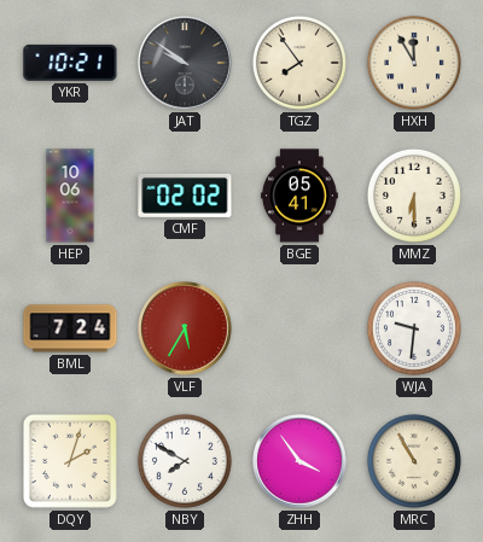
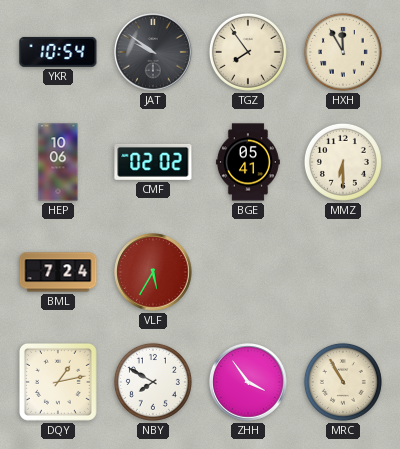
YKR: 10:21 -> 10:54
WJA: 9:31 -> none
DQY: 2:03 -> 1:13
